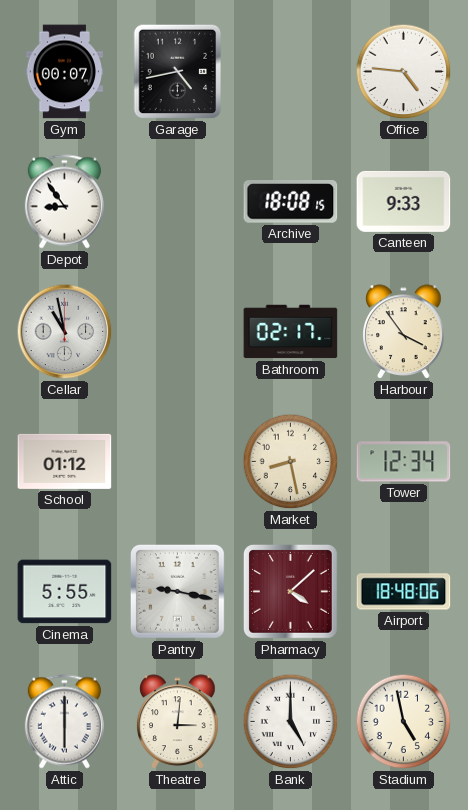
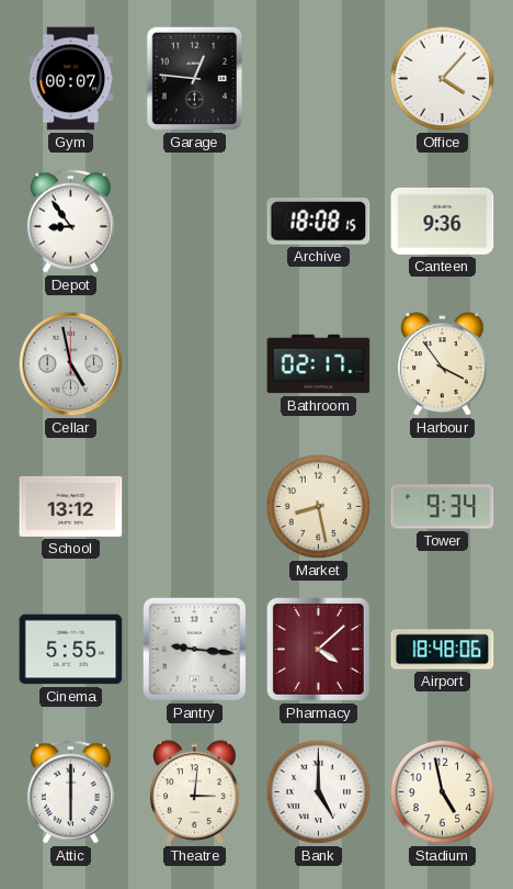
Garage: 4:43 -> 12:46
Office: 4:46 -> 4:07
Canteen: 9:33 -> 9:36
Cellar: 10:58 -> 4:58
School: 01:12 -> 13:12
Tower: 12:34 -> 9:34
Pantry: 9:17 -> 9:16
